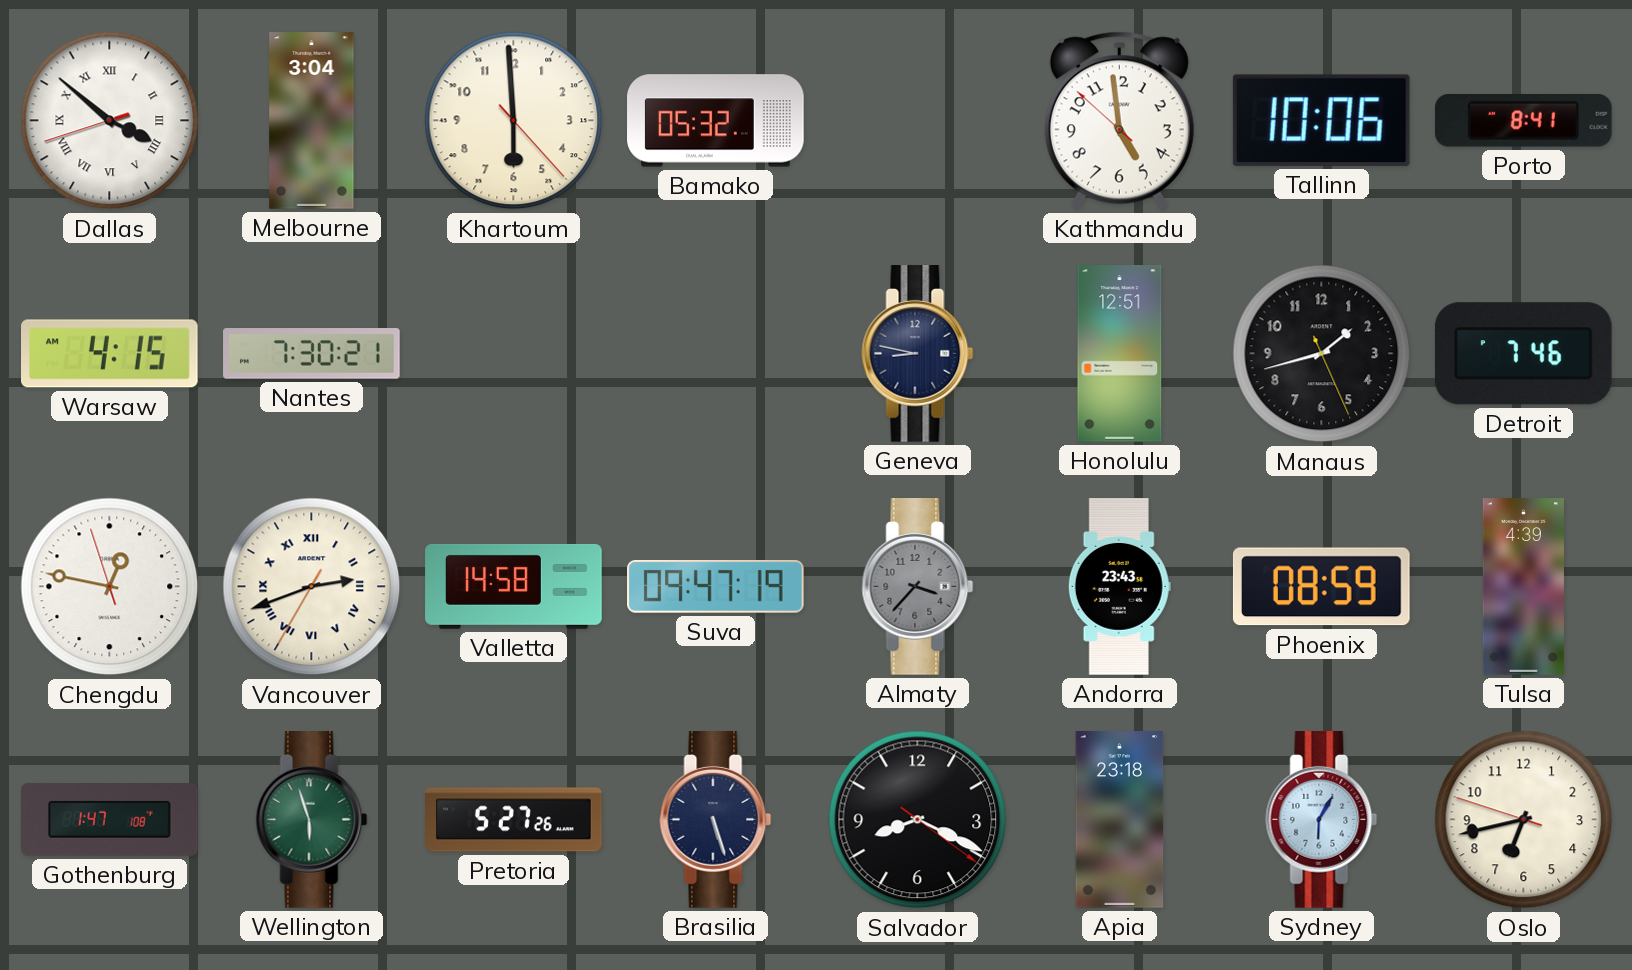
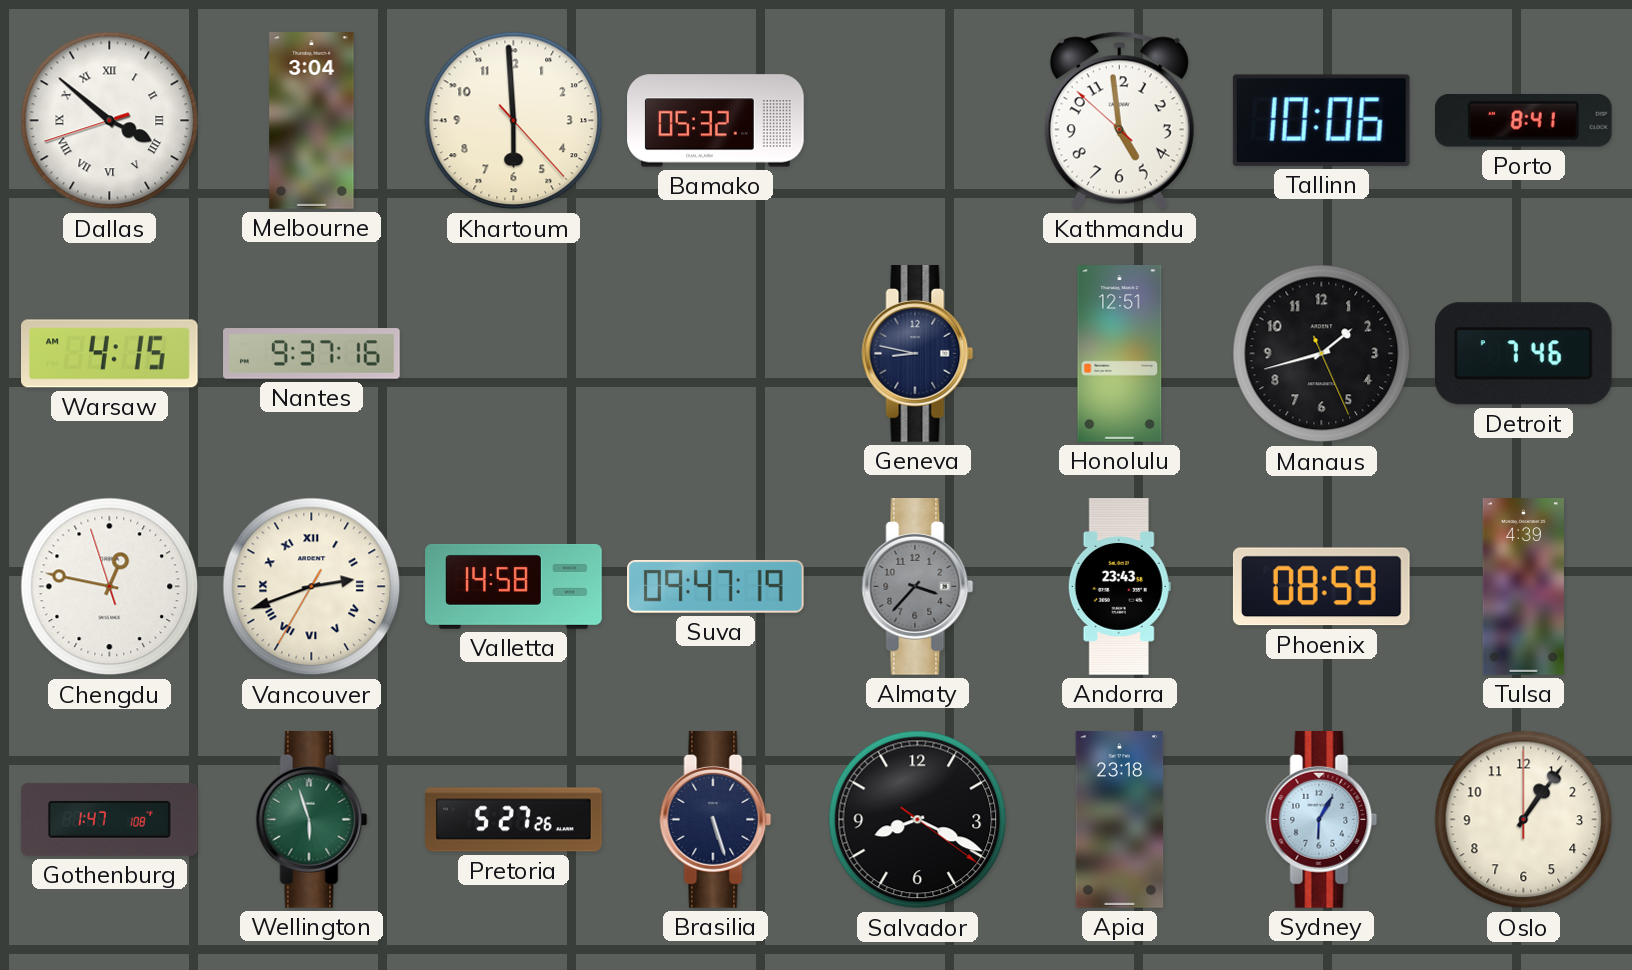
Nantes: 7:30 -> 9:37
Oslo: 6:42 -> 1:06
